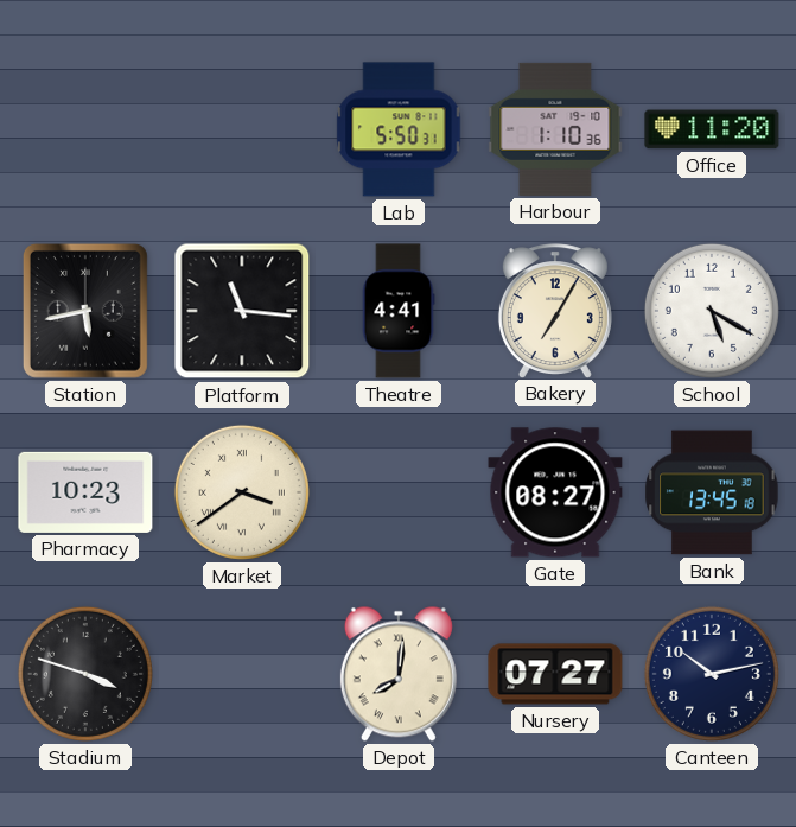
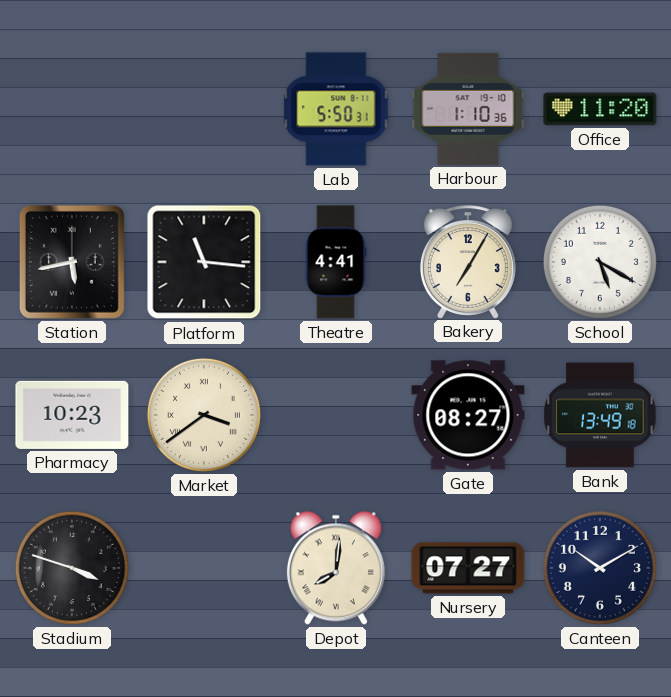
Bank: 13:45 -> 13:49
Canteen: 10:13 -> 10:10
